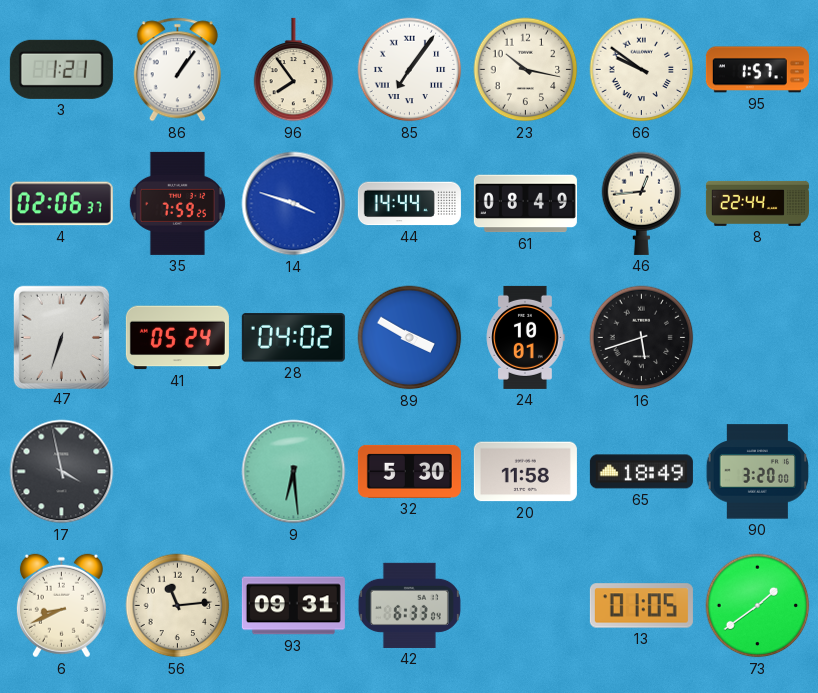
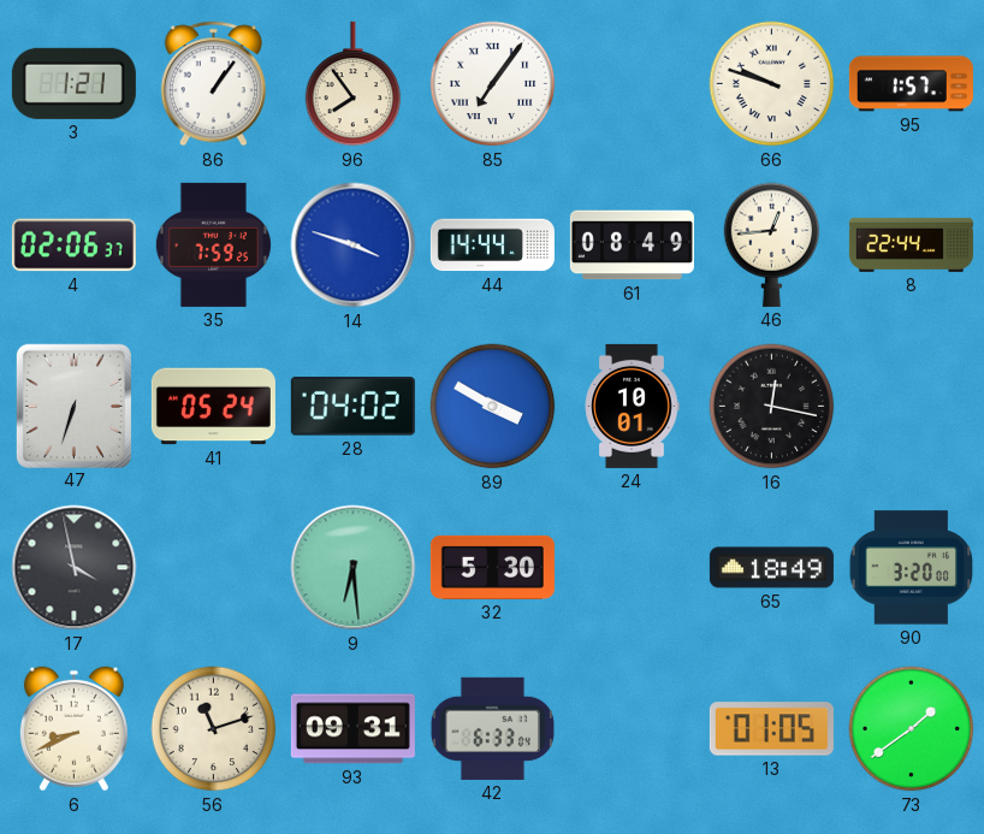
23: 10:17 -> none
66: 9:51 -> 9:48
16: 5:42 -> 12:17
20: 11:58 -> none
56: 11:14 -> 11:12
